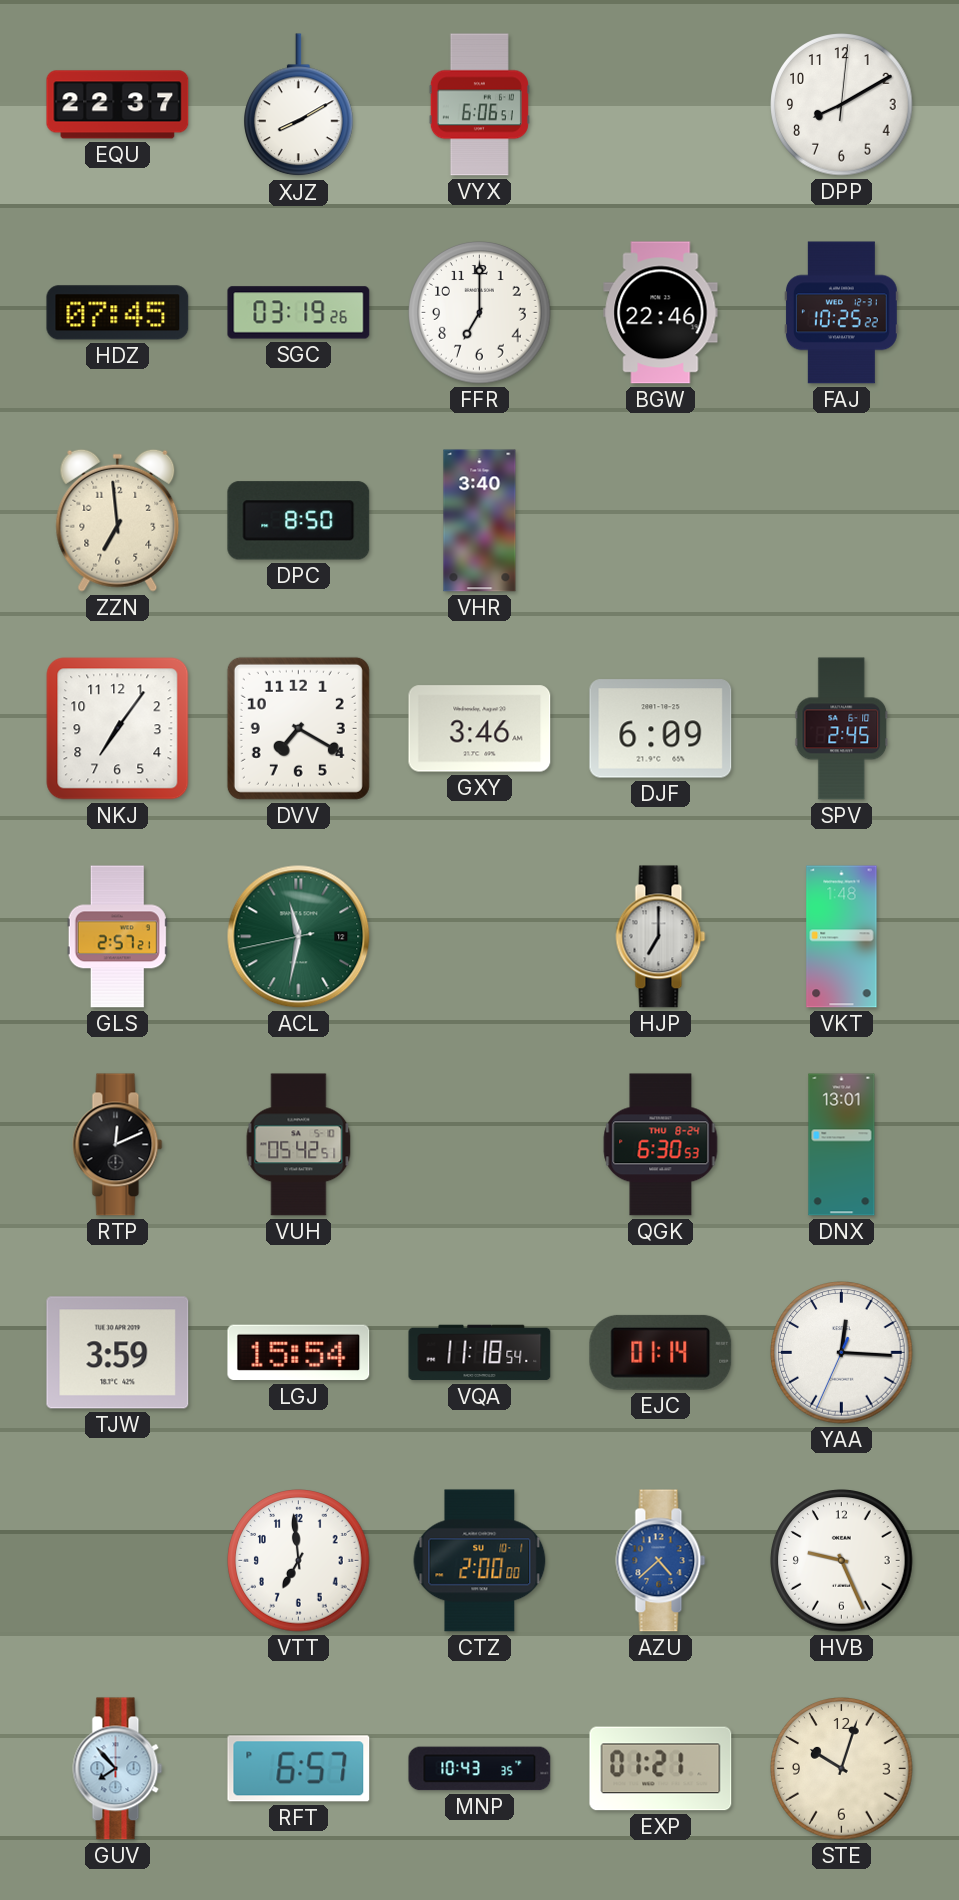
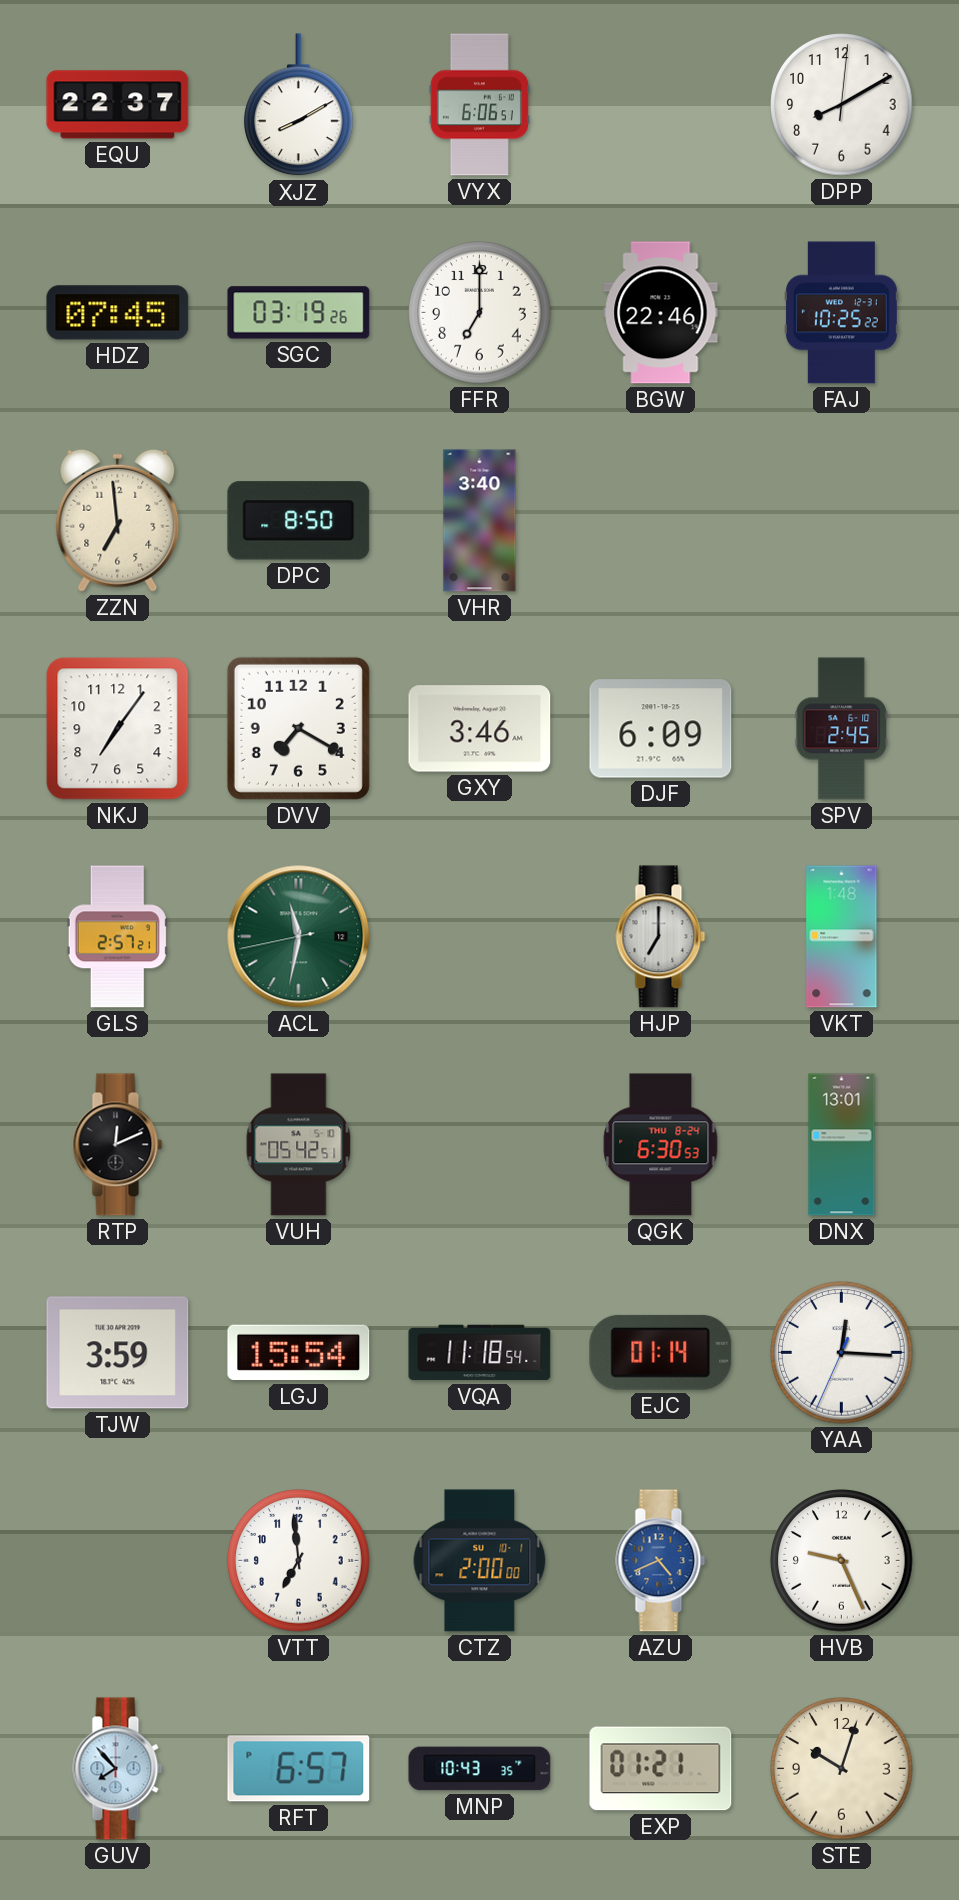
AZU: 4:38 -> 4:41
